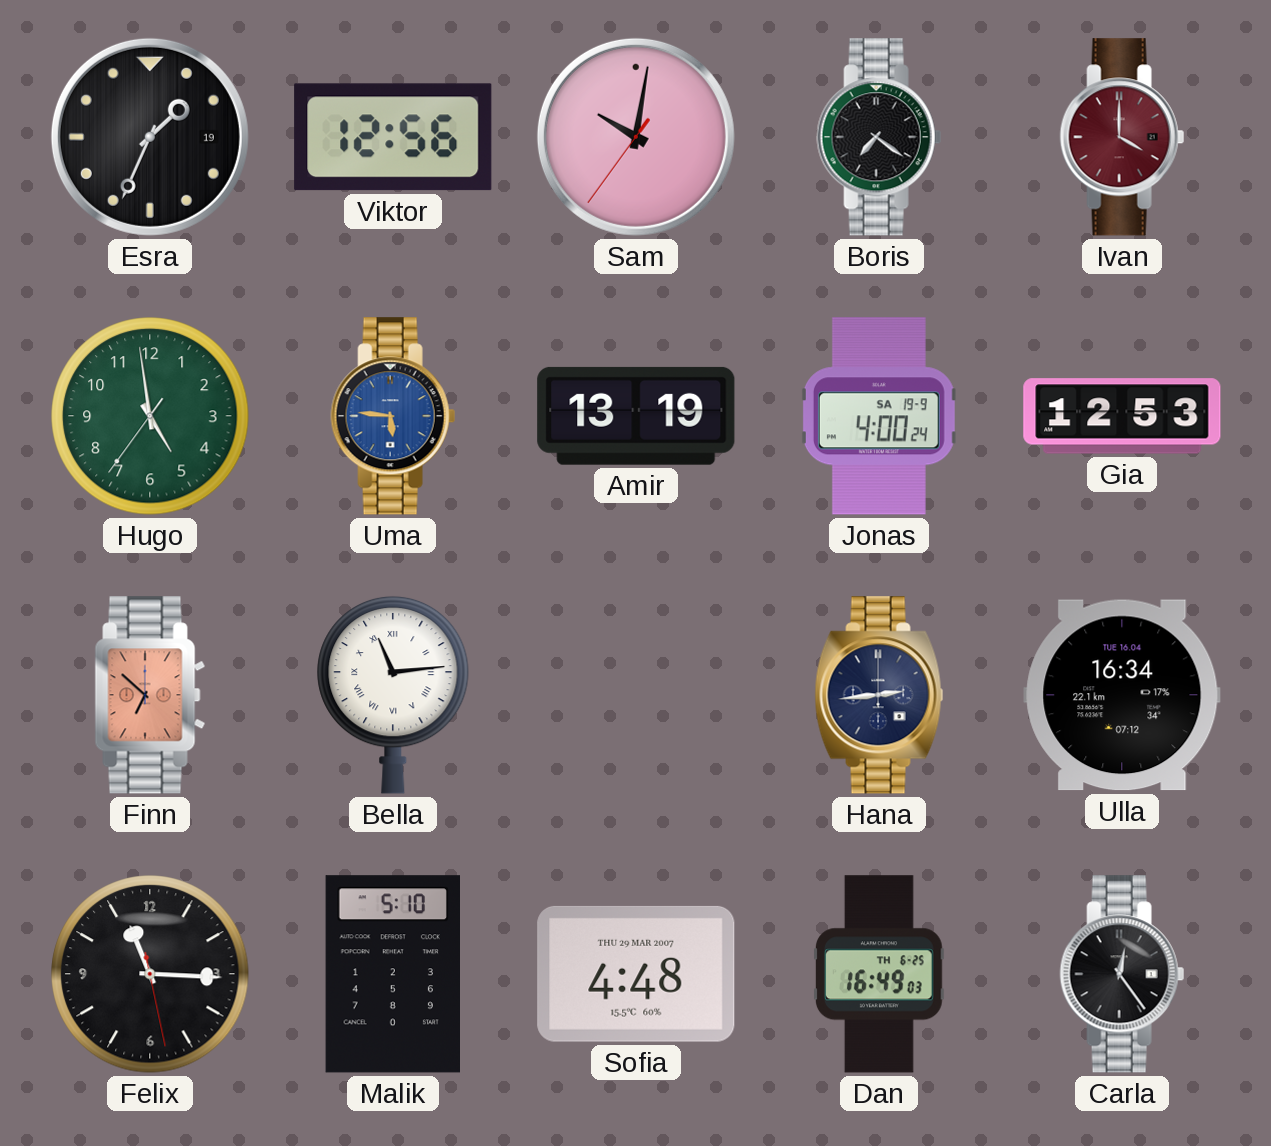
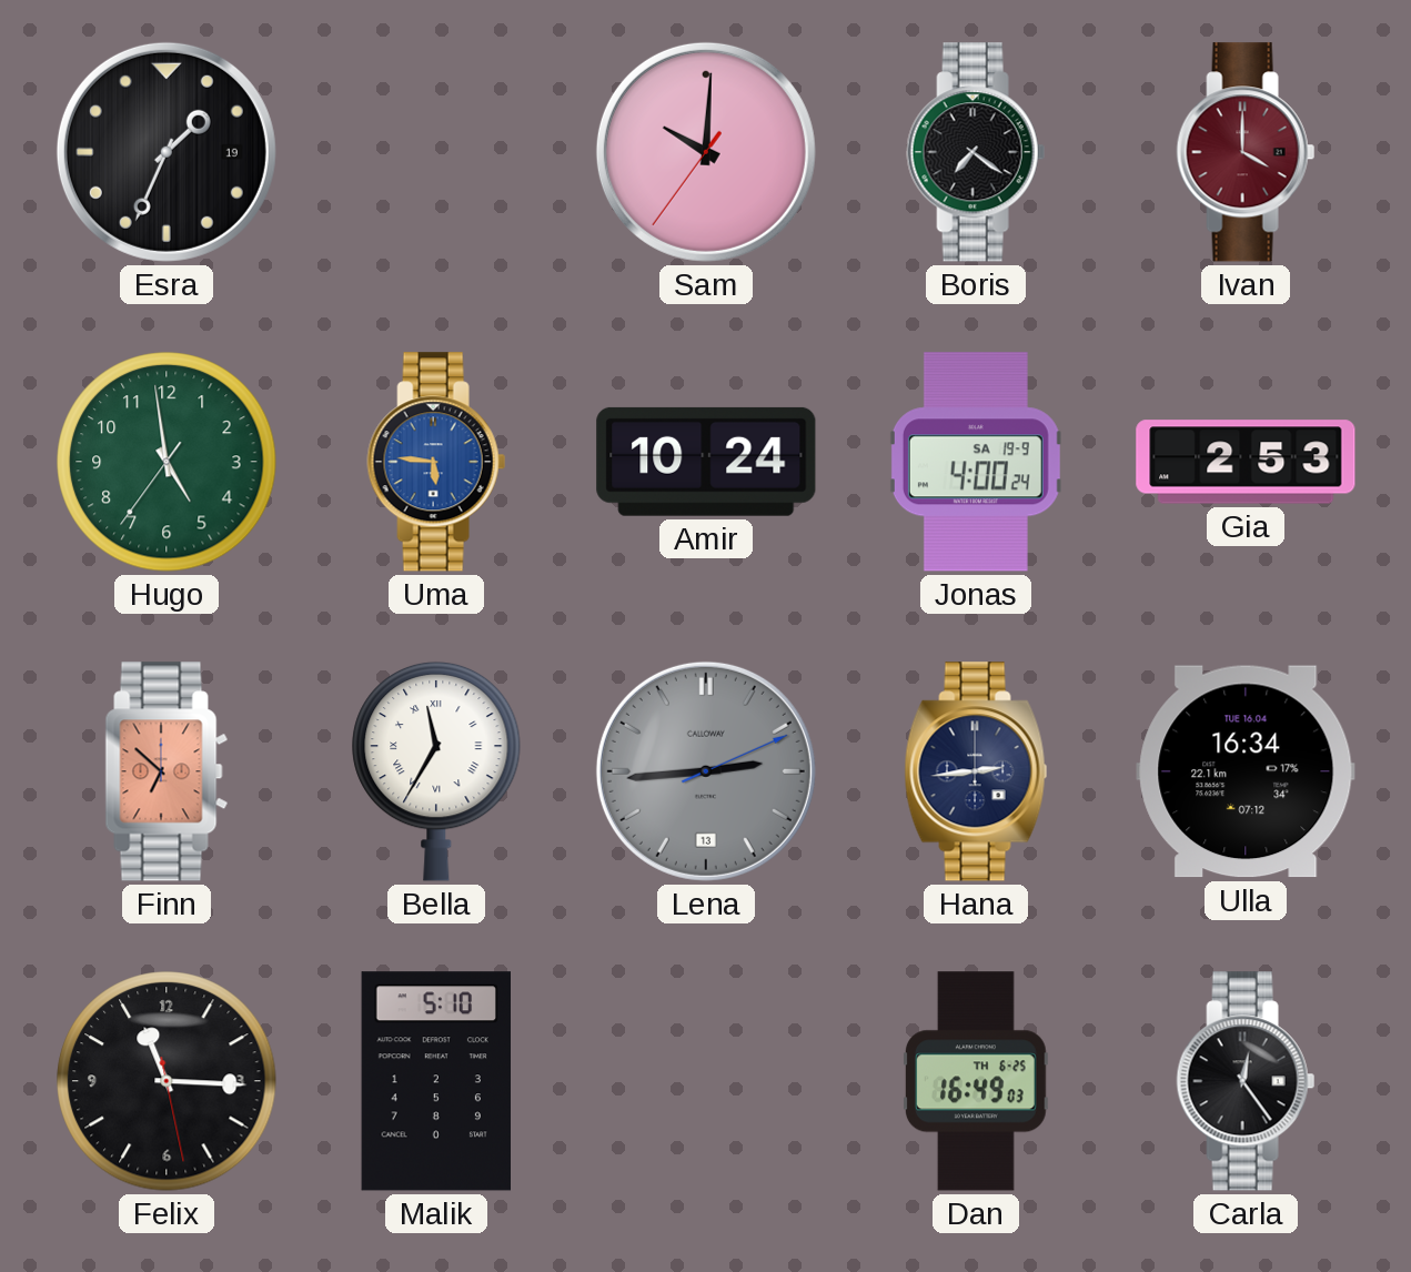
Viktor: 12:56 -> none
Sam: 10:01 -> 10:00
Amir: 13:19 -> 10:24
Gia: 12:53 -> 2:53
Bella: 11:14 -> 11:35
Lena: none -> 2:44
Sofia: 4:48 -> none
